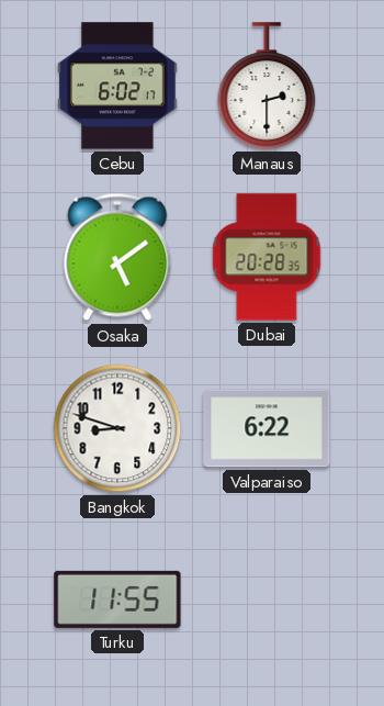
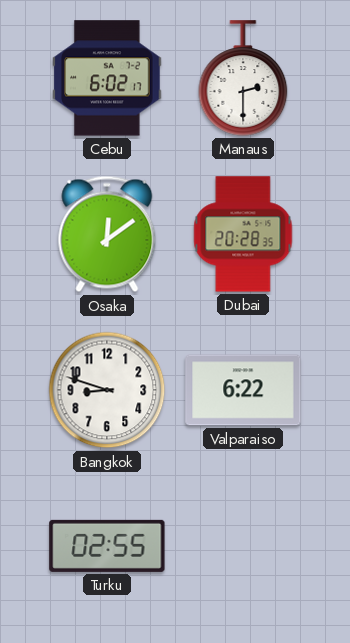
Osaka: 5:09 -> 12:09
Turku: 11:55 -> 02:55
